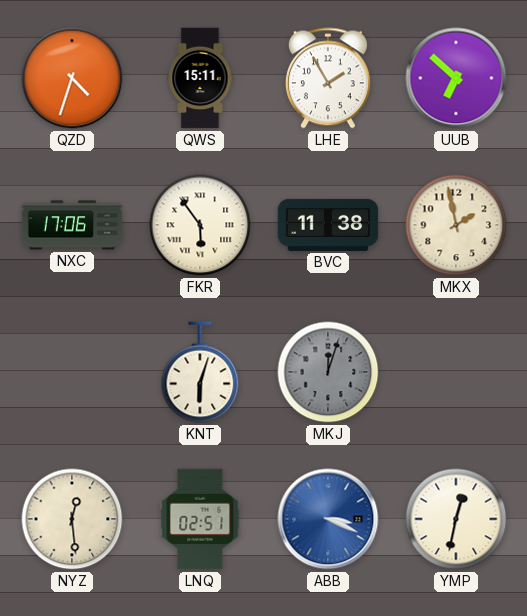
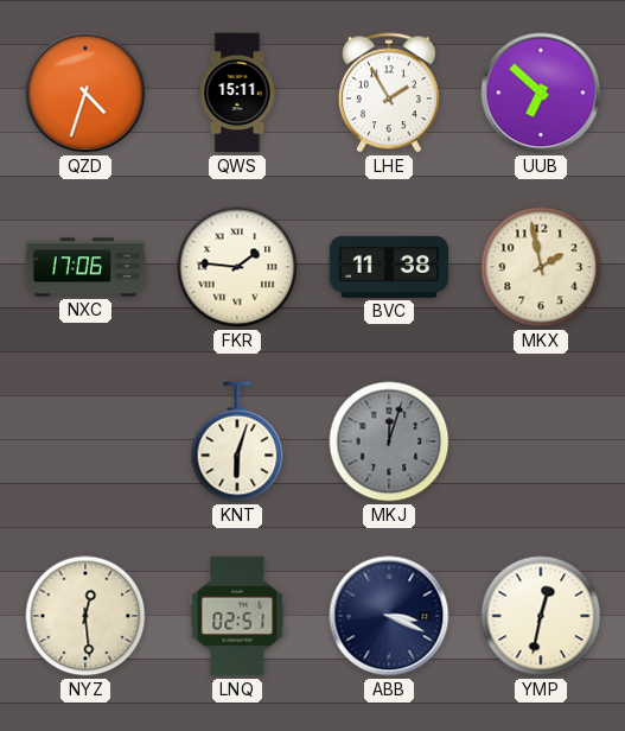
FKR: 5:54 -> 1:46
ABB dial: blue -> navy
